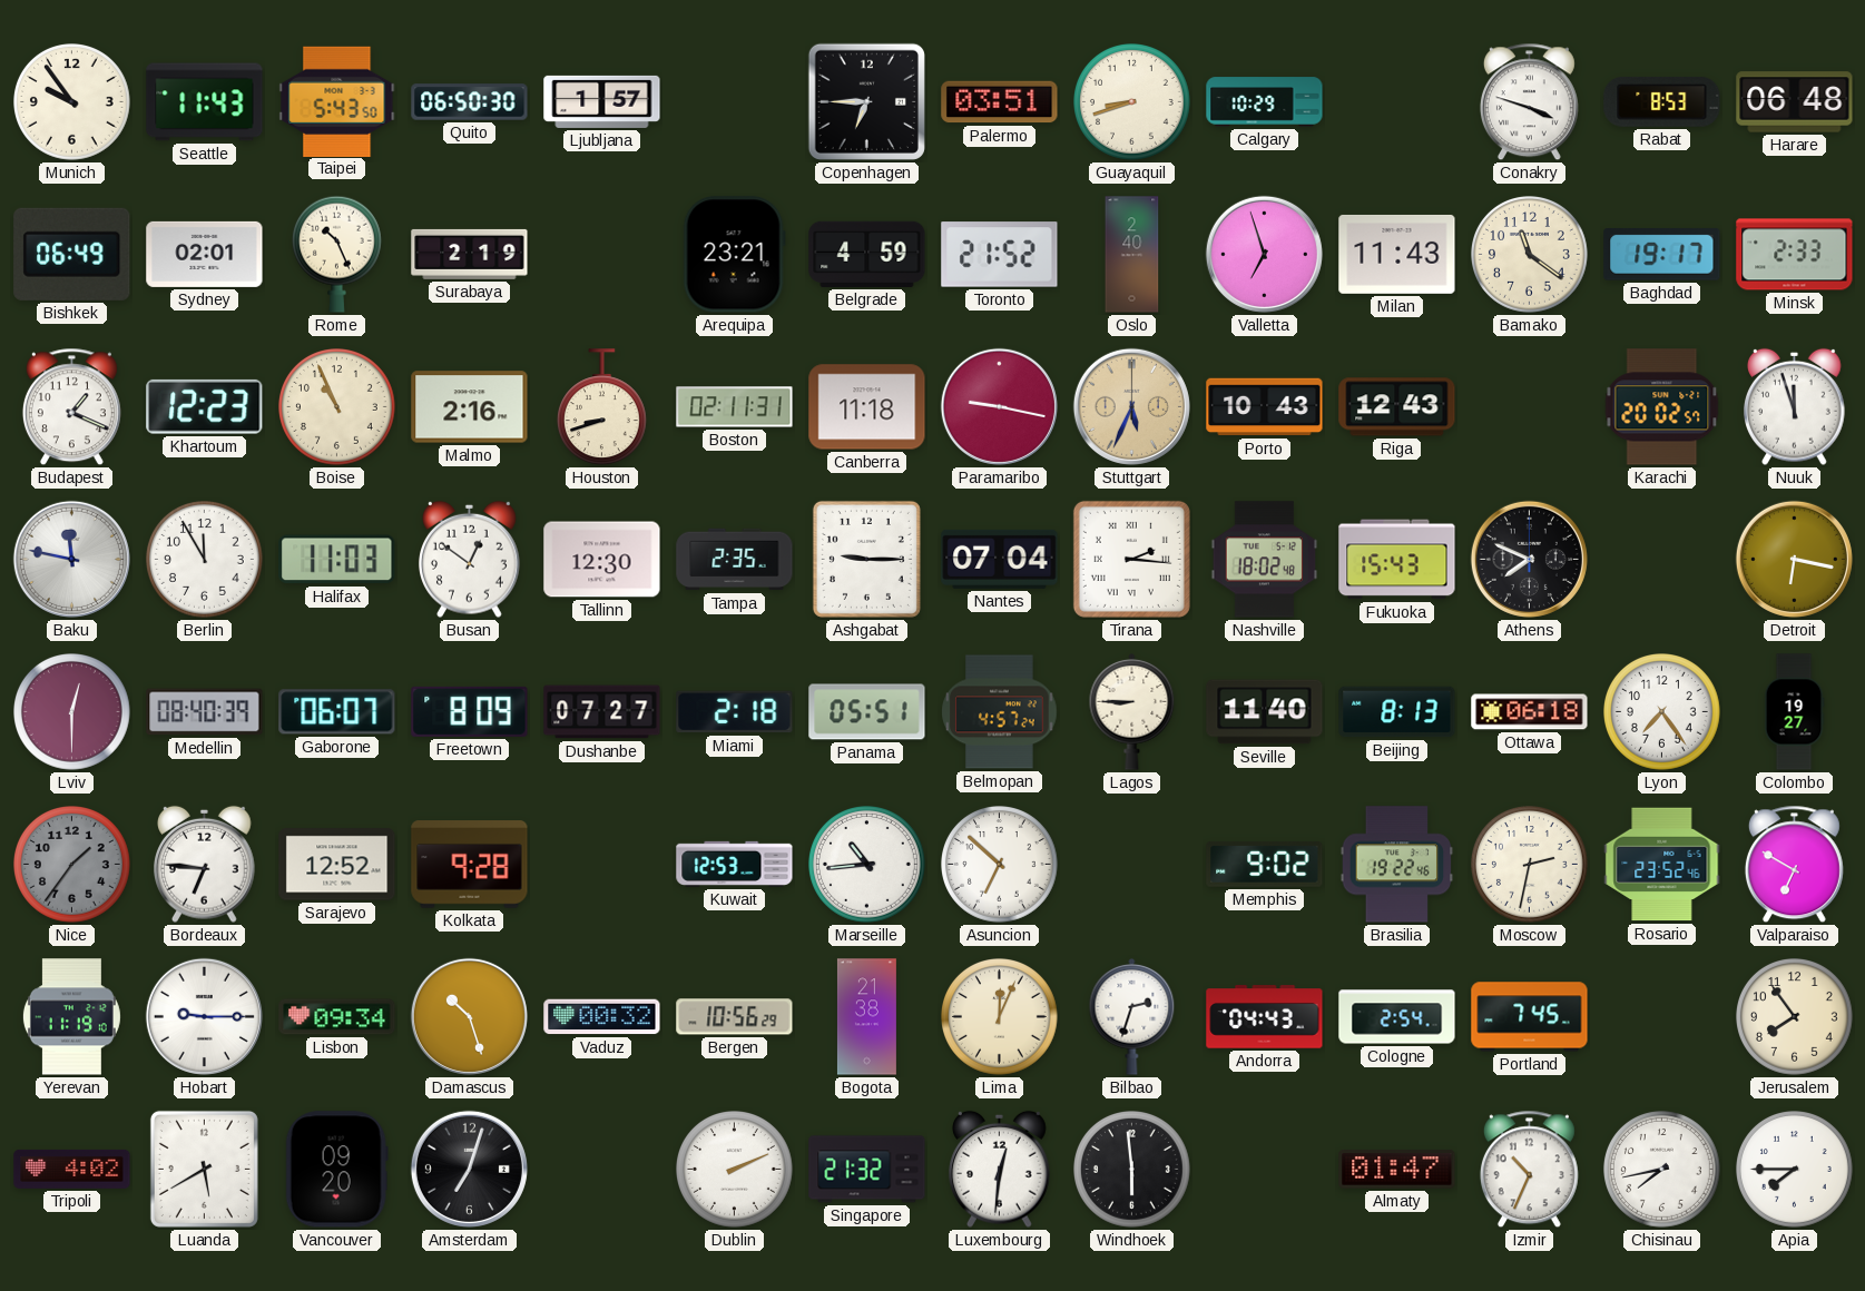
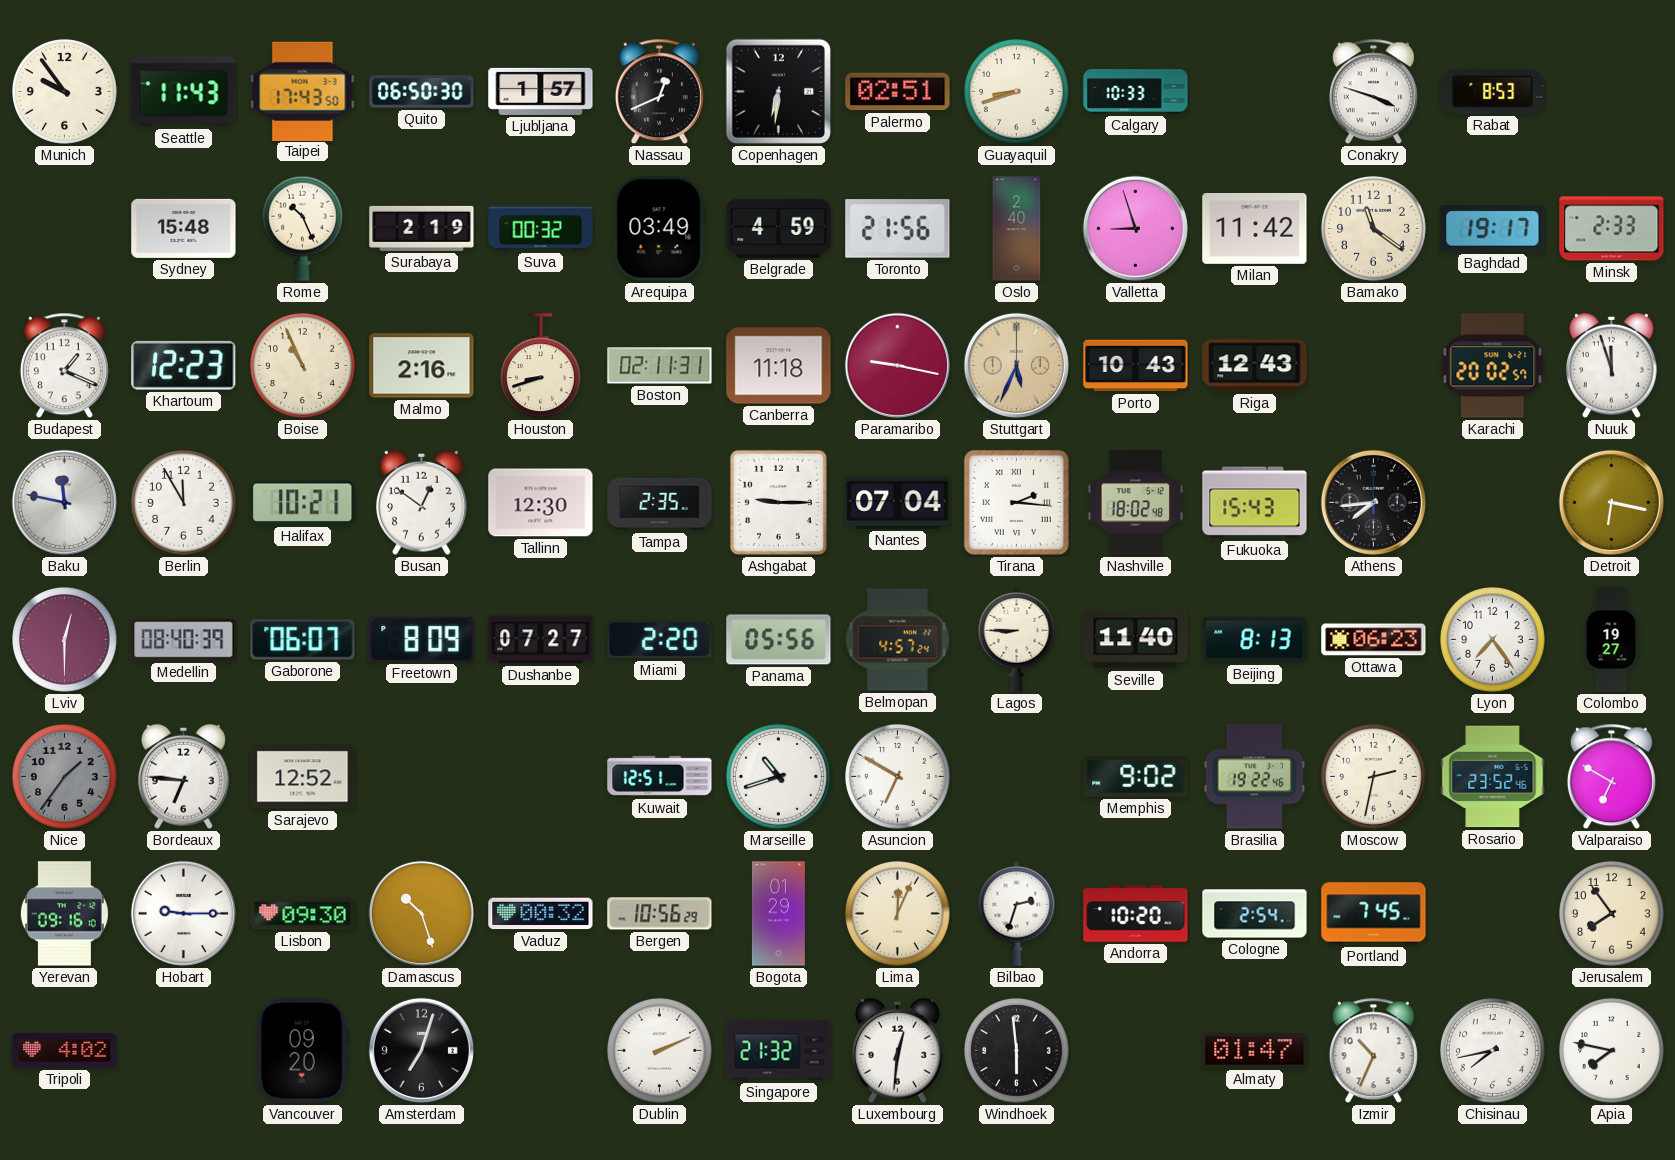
Taipei: 5:43 -> 17:43
Nassau: none -> 12:41
Copenhagen: 6:45 -> 6:31
Palermo: 03:51 -> 02:51
Calgary: 10:29 -> 10:33
Harare: 06:48 -> none
Bishkek: 06:49 -> none
Sydney: 02:01 -> 15:48
Suva: none -> 00:32
Arequipa: 23:21 -> 03:49
Toronto: 21:52 -> 21:56
Valletta: 6:57 -> 8:57
Milan: 11:43 -> 11:42
Halifax: 11:03 -> 10:21
Athens: 7:49 -> 7:44
Miami: 2:18 -> 2:20
Panama: 05:51 -> 05:56
Ottawa: 06:18 -> 06:23
Kolkata: 9:28 -> none
Kuwait: 12:53 -> 12:51
Marseille: 10:44 -> 10:42
Asuncion: 6:52 -> 6:50
Yerevan: 11:19 -> 09:16
Lisbon: 09:34 -> 09:30
Bogota: 21:38 -> 01:29
Andorra: 04:43 -> 10:20
Luanda: 5:40 -> none
Apia: 7:45 -> 7:47
